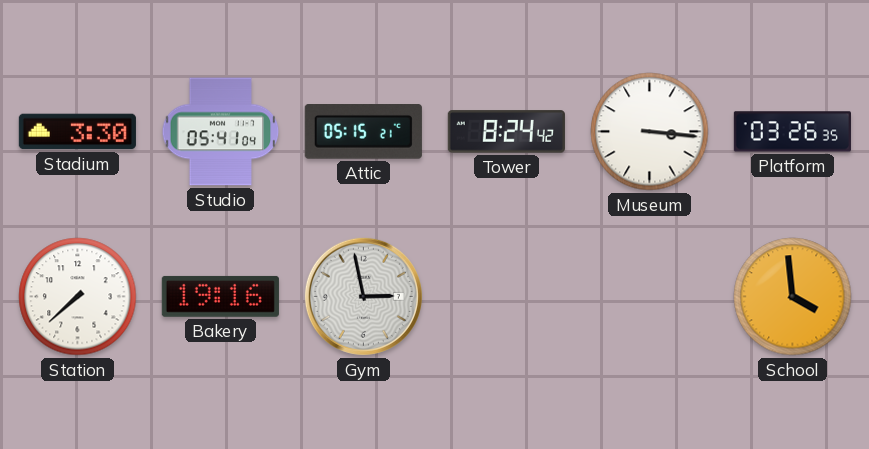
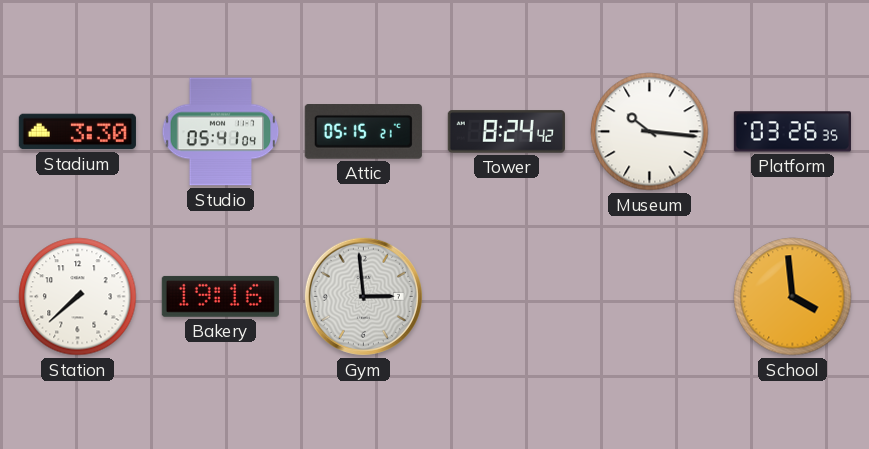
Museum: 3:16 -> 10:16
Gym: 2:58 -> 2:59
